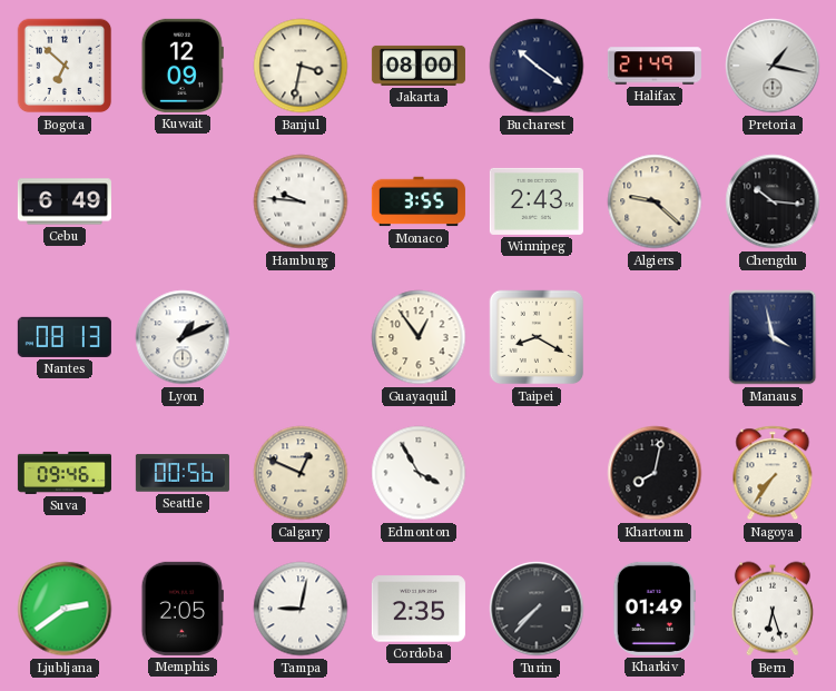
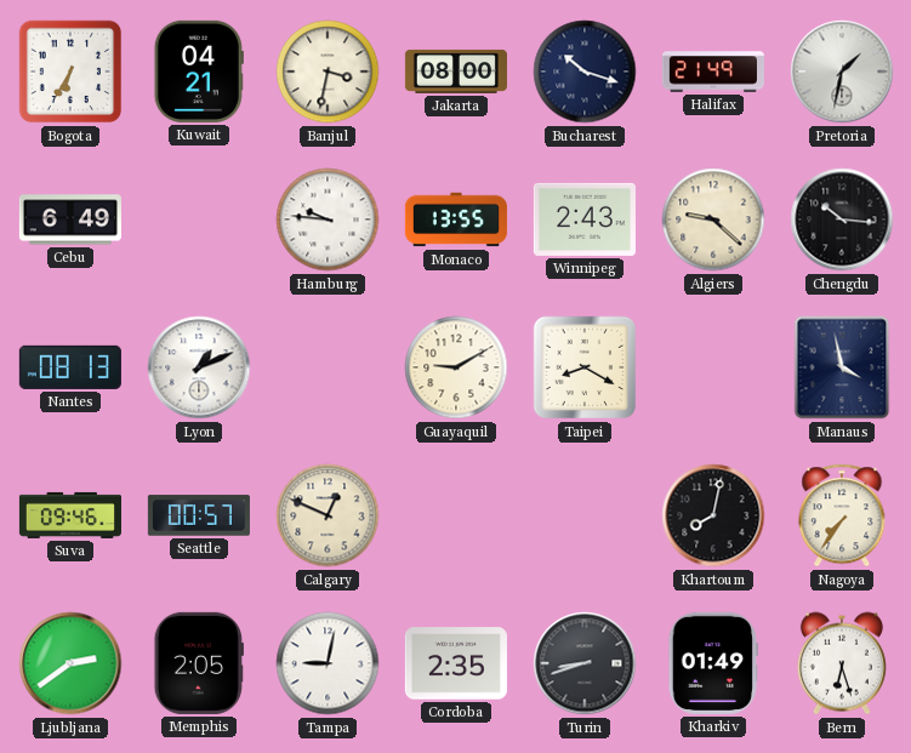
Bogota: 6:52 -> 6:35
Kuwait: 12:09 -> 04:21
Bucharest: 10:21 -> 10:18
Pretoria: 1:17 -> 1:32
Monaco: 3:55 -> 13:55
Guayaquil: 12:54 -> 9:10
Seattle: 00:56 -> 00:57
Edmonton: 3:55 -> none
Turin: 7:37 -> 8:42
